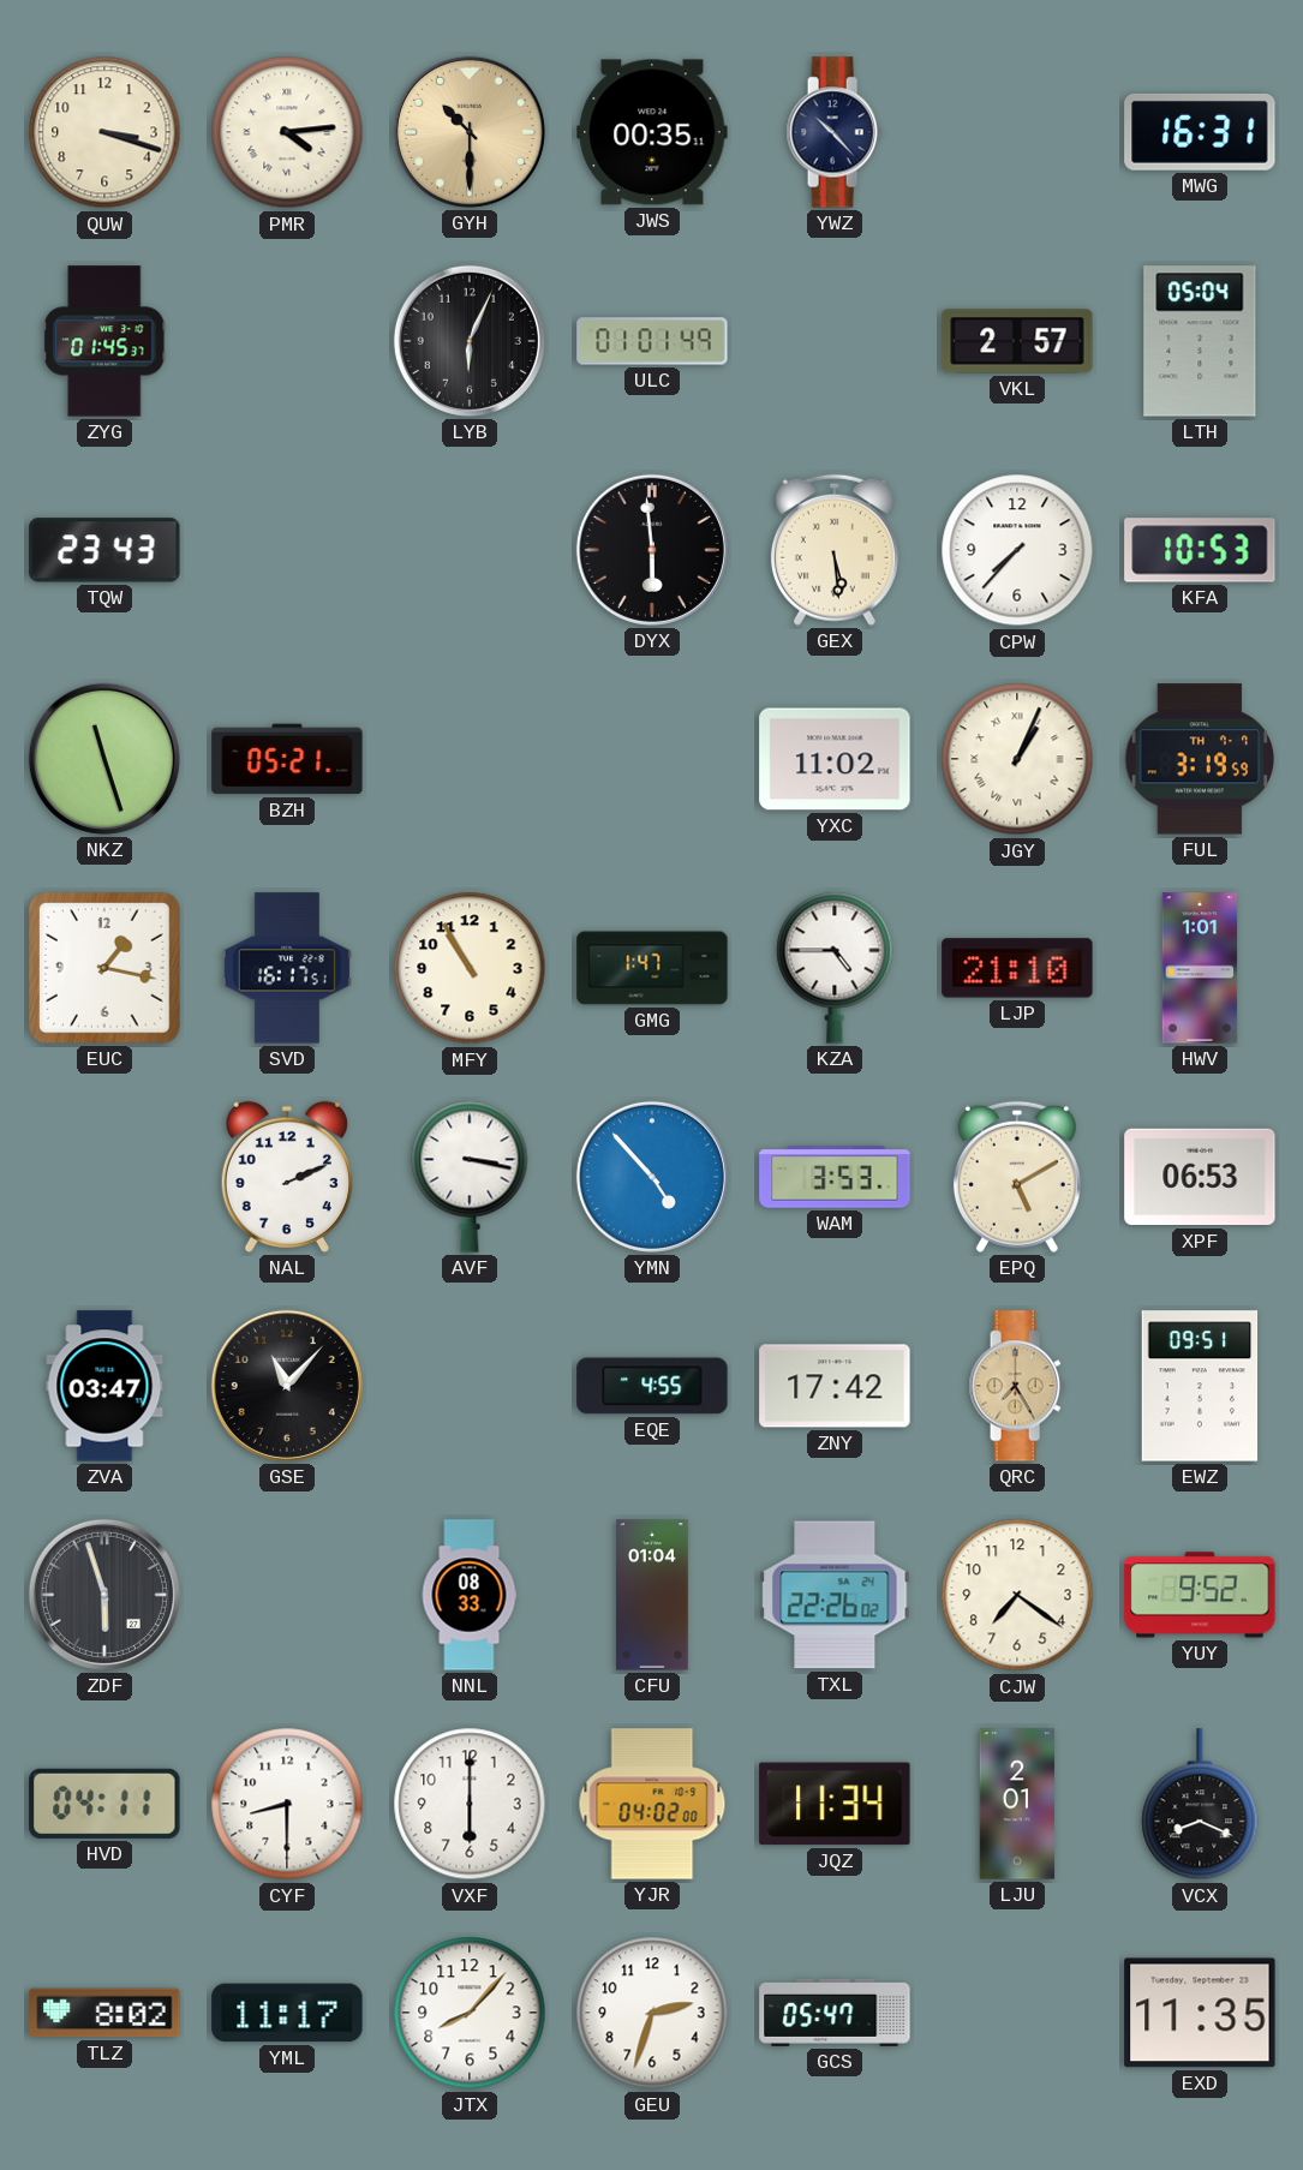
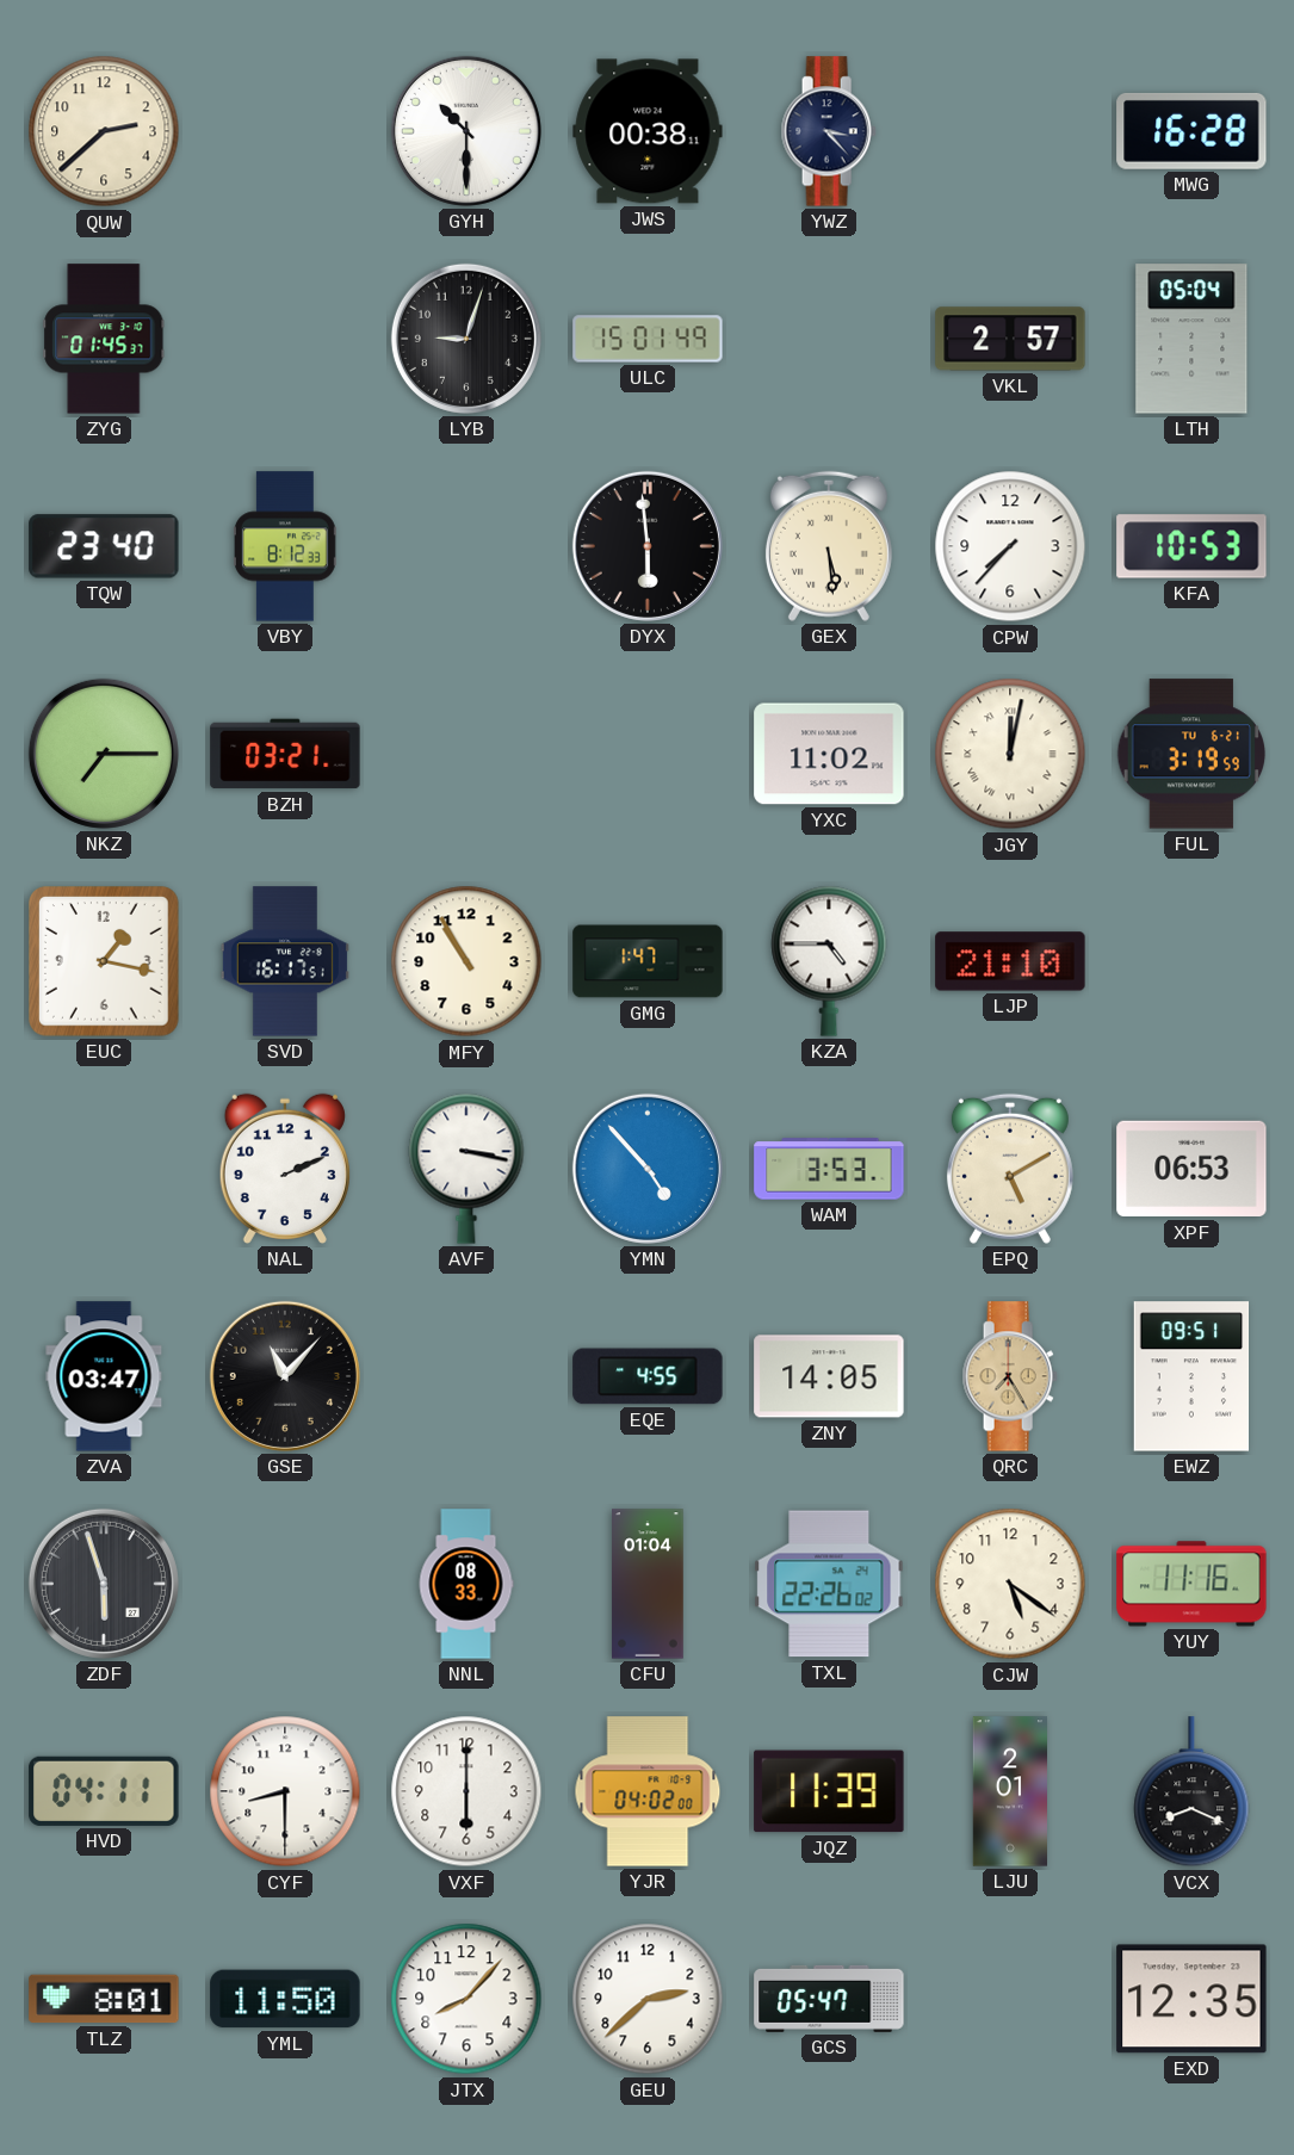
QUW: 3:18 -> 2:38
PMR: 4:14 -> none
GYH dial: champagne -> white
JWS: 00:35 -> 00:38
YWZ: 10:23 -> 3:23
MWG: 16:31 -> 16:28
LYB: 6:04 -> 9:03
ULC: 01:01 -> 15:01
TQW: 23:43 -> 23:40
VBY: none -> 8:12
NKZ: 11:27 -> 7:15
BZH: 05:21 -> 03:21
JGY: 1:04 -> 12:02
FUL date: TH 7-7 -> TU 6-21
HWV: 1:01 -> none
ZNY: 17:42 -> 14:05
CJW: 7:21 -> 5:21
YUY: 9:52 -> 11:16
JQZ: 11:34 -> 11:39
TLZ: 8:02 -> 8:01
YML: 11:17 -> 11:50
GEU: 2:33 -> 2:38
EXD: 11:35 -> 12:35
